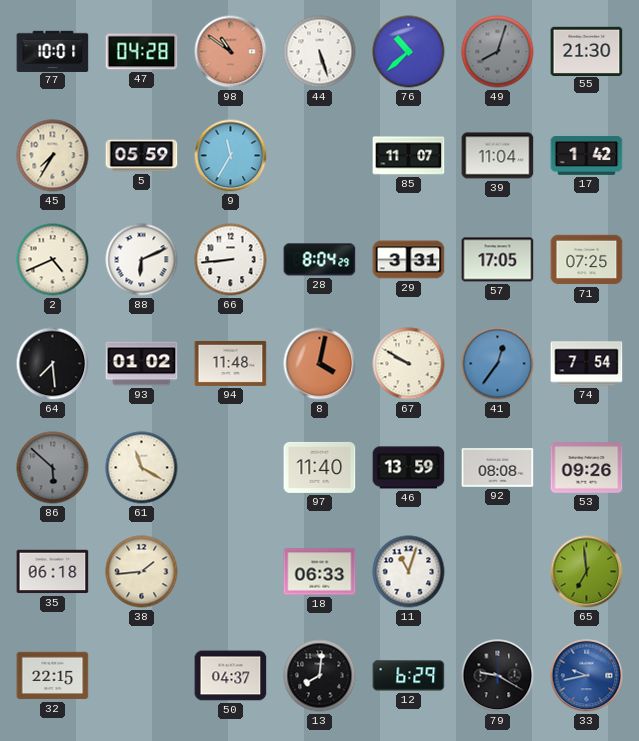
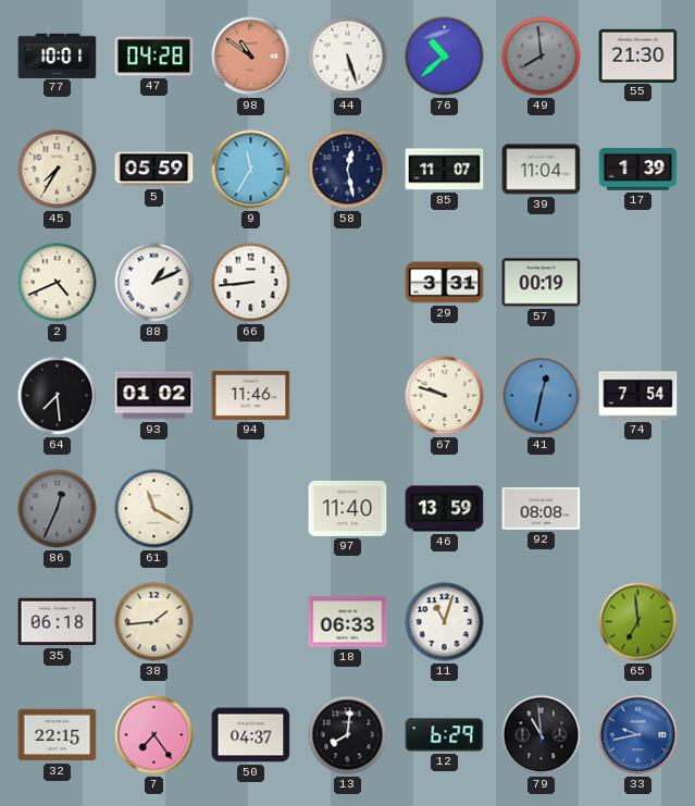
49: 8:03 -> 7:59
58: none -> 12:28
17: 1:42 -> 1:39
88: 6:11 -> 1:11
28: 8:04 -> none
57: 17:05 -> 00:19
71: 07:25 -> none
94: 11:48 -> 11:46
8: 4:02 -> none
67: 9:50 -> 9:48
41: 12:36 -> 12:32
86: 5:52 -> 12:34
53: 09:26 -> none
7: none -> 7:24
79: 9:20 -> 10:59
